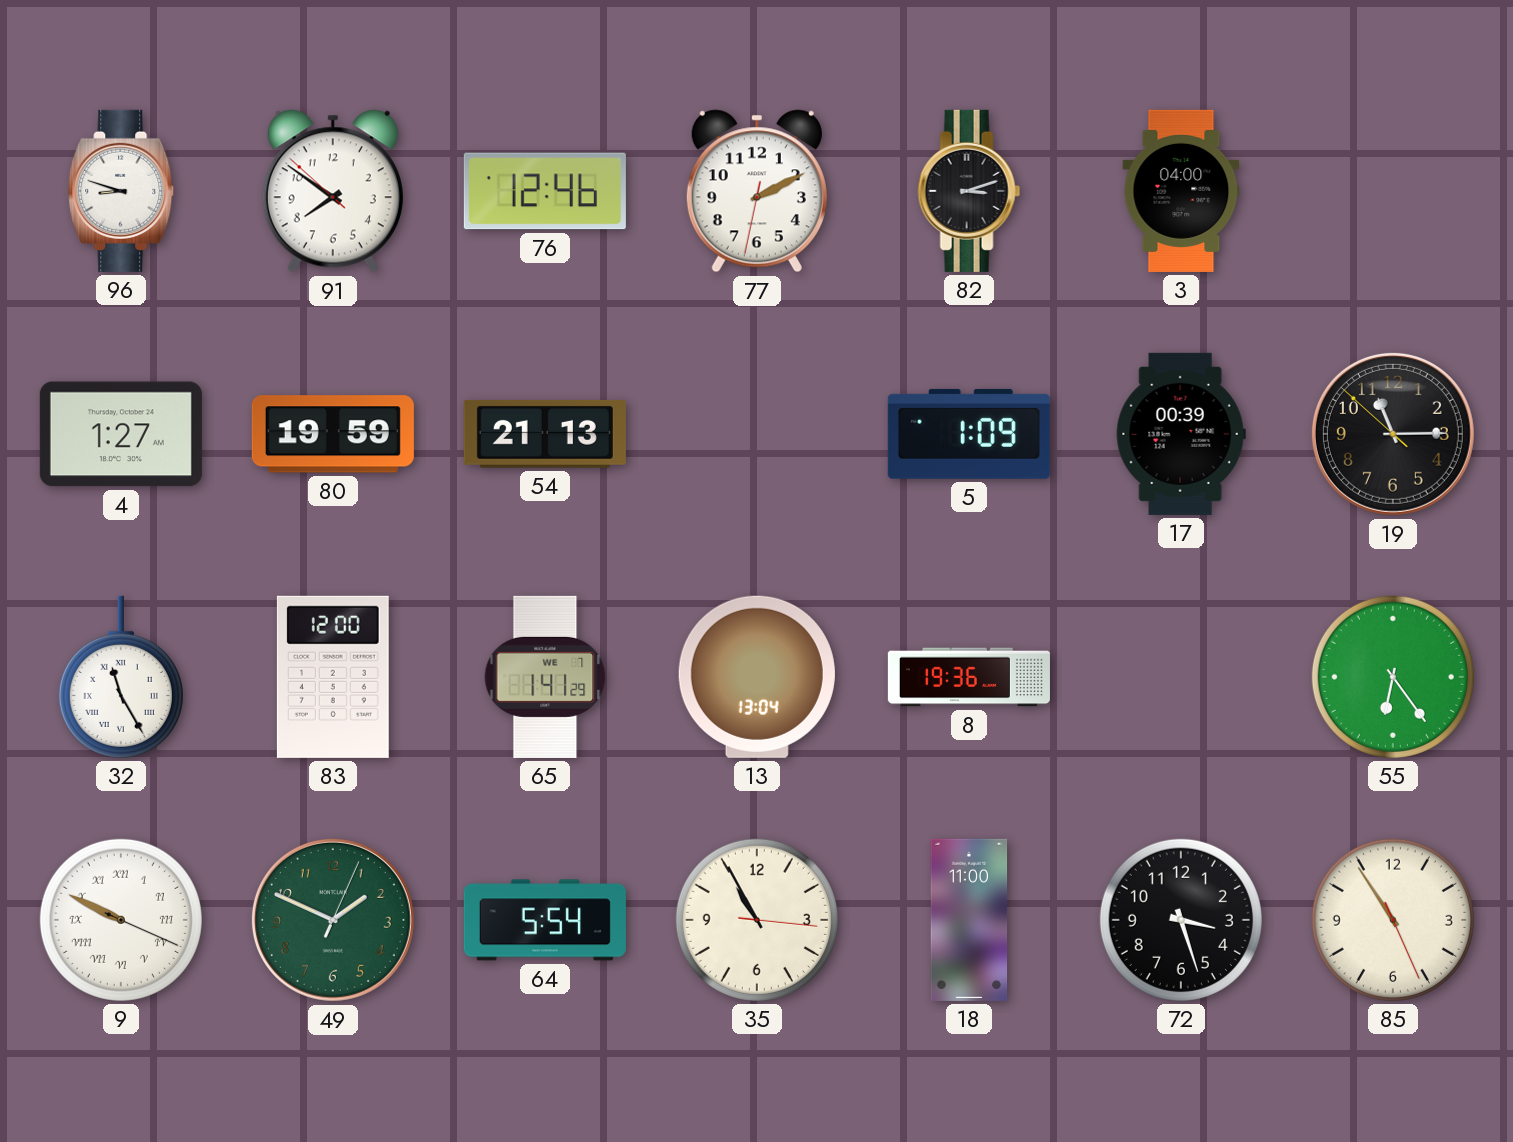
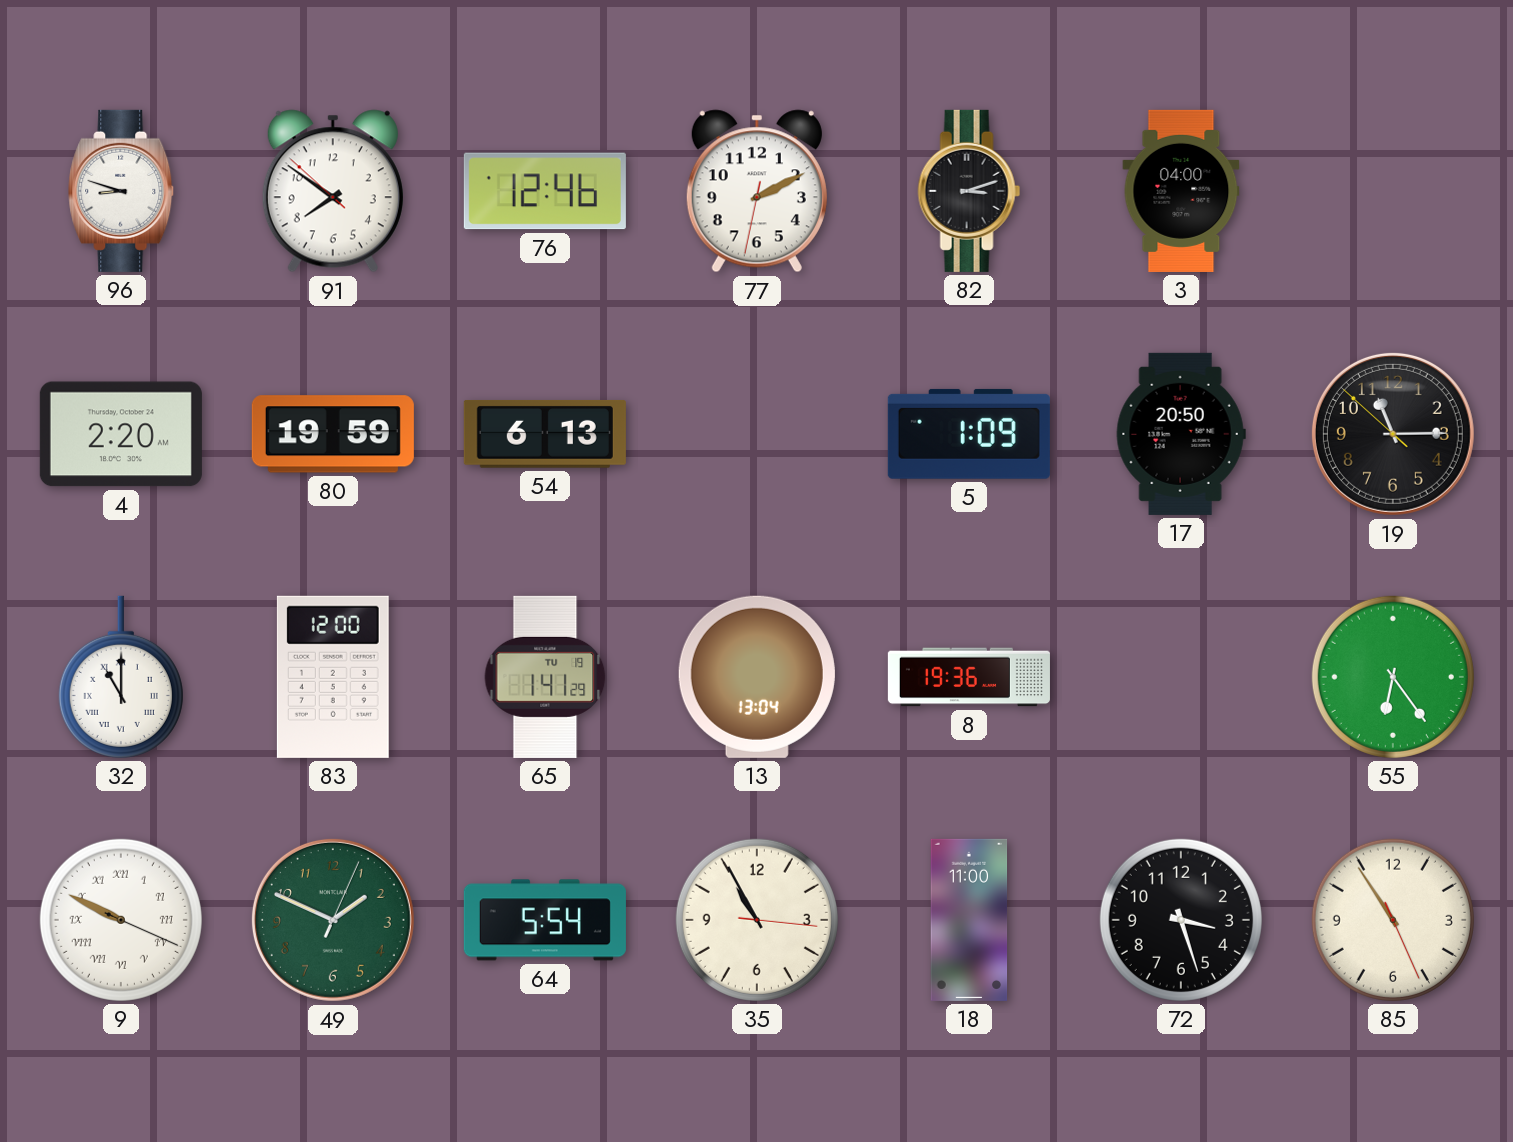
4: 1:27 -> 2:20
54: 21:13 -> 6:13
17: 00:39 -> 20:50
32: 11:25 -> 11:00
65 date: WE 7 -> TU 19
